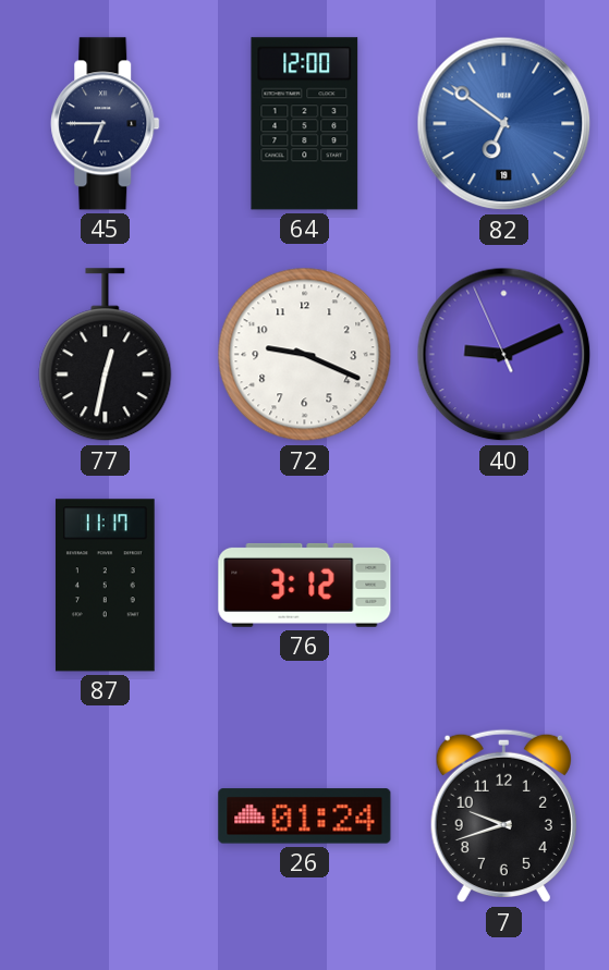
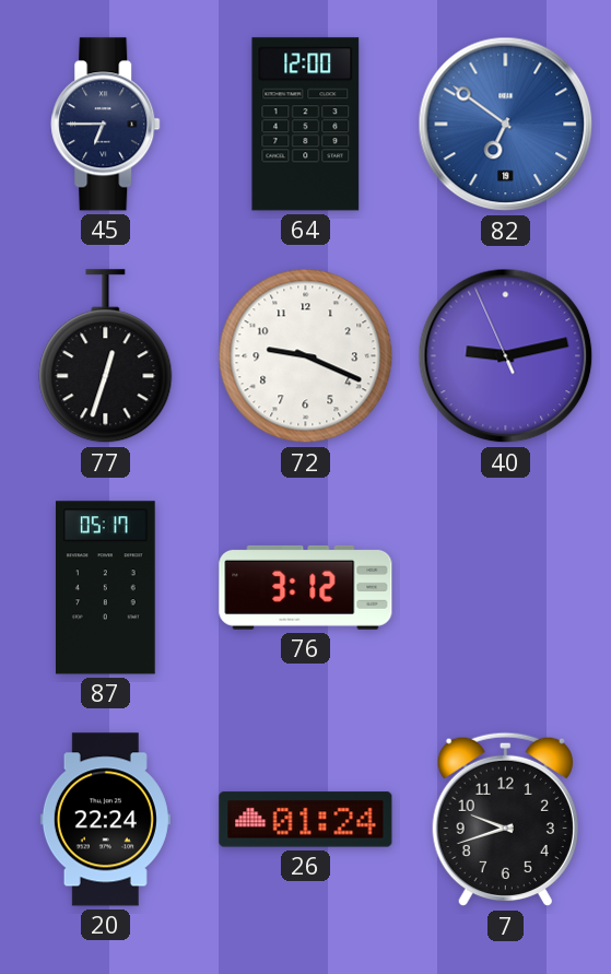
77: 12:32 -> 12:33
40: 9:10 -> 9:12
87: 11:17 -> 05:17
20: none -> 22:24
